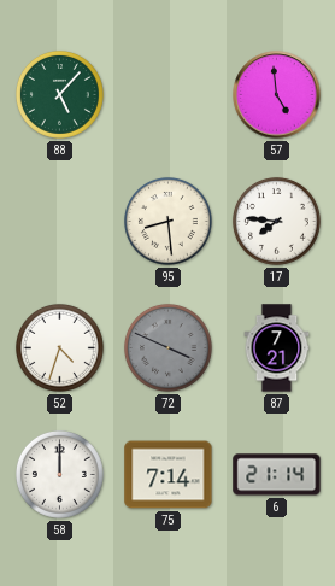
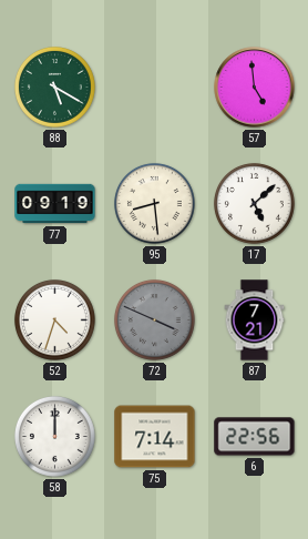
88: 5:07 -> 5:20
77: none -> 09:19
17: 7:46 -> 5:08
6: 21:14 -> 22:56
